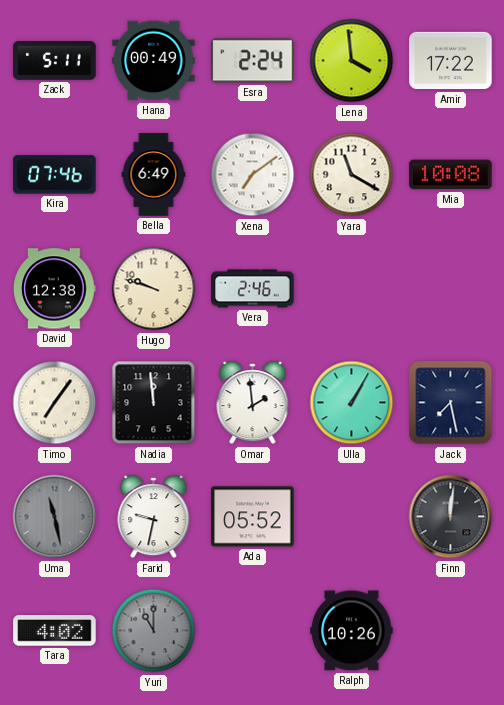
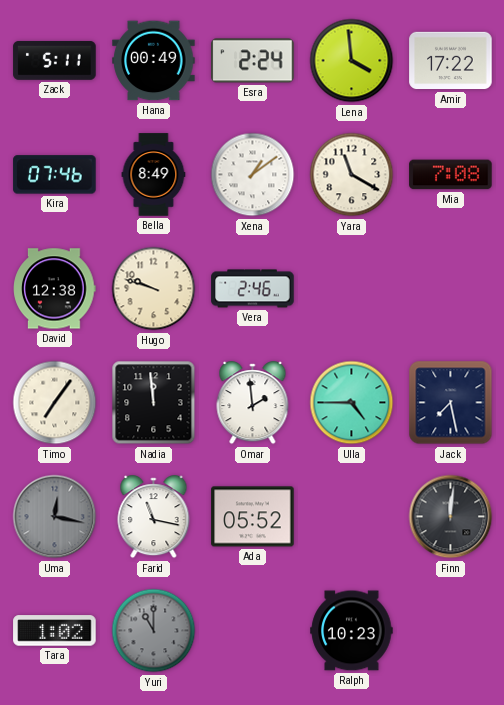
Bella: 6:49 -> 8:49
Xena: 7:09 -> 1:09
Mia: 10:08 -> 7:08
Ulla: 1:05 -> 4:45
Uma: 11:28 -> 12:17
Farid: 9:32 -> 11:17
Tara: 4:02 -> 1:02
Ralph: 10:26 -> 10:23
